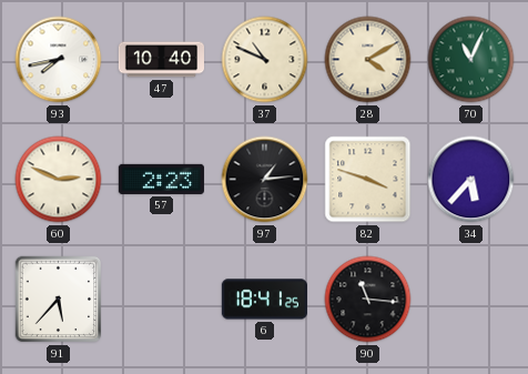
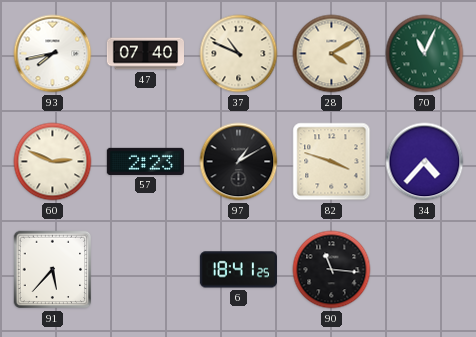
47: 10:40 -> 07:40
97: 1:14 -> 1:10
34: 5:37 -> 4:37
